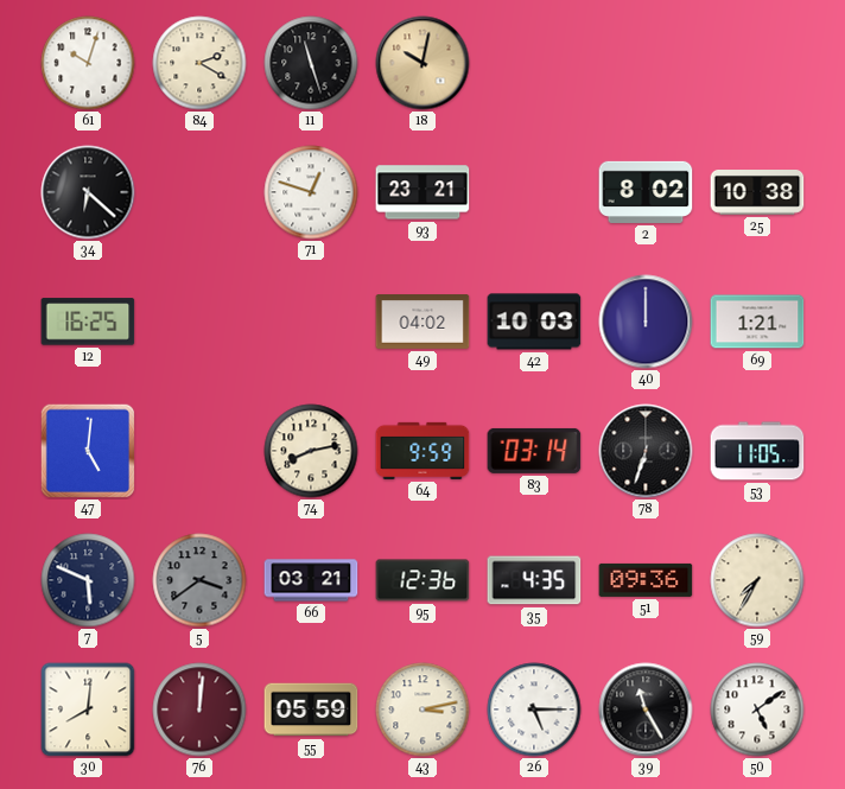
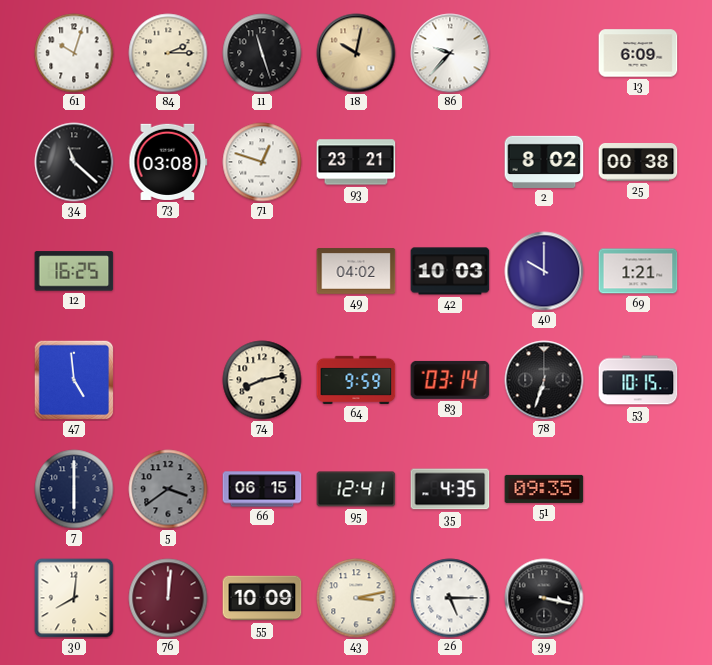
84: 2:20 -> 2:15
86: none -> 9:37
13: none -> 6:09
34: 6:22 -> 11:22
73: none -> 03:08
25: 10:38 -> 00:38
40: 12:00 -> 10:00
47: 5:01 -> 4:59
53: 11:05 -> 10:15
7: 5:49 -> 6:00
66: 03:21 -> 06:15
95: 12:36 -> 12:41
51: 09:36 -> 09:35
59: 7:35 -> none
55: 05:59 -> 10:09
39: 11:25 -> 3:17
50: 5:09 -> none
